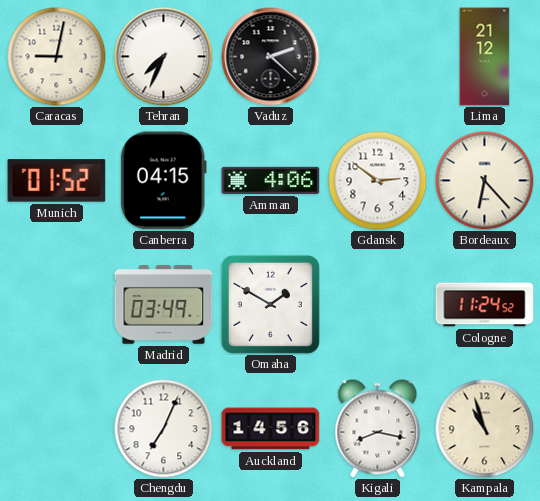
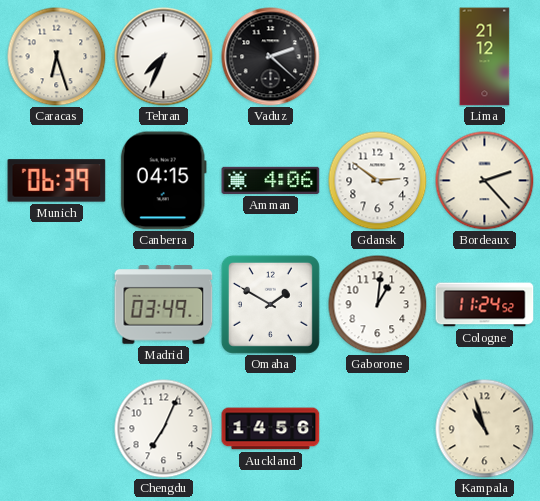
Caracas: 9:02 -> 6:27
Munich: 01:52 -> 06:39
Bordeaux: 6:23 -> 2:23
Gaborone: none -> 1:01
Kigali: 8:17 -> none
